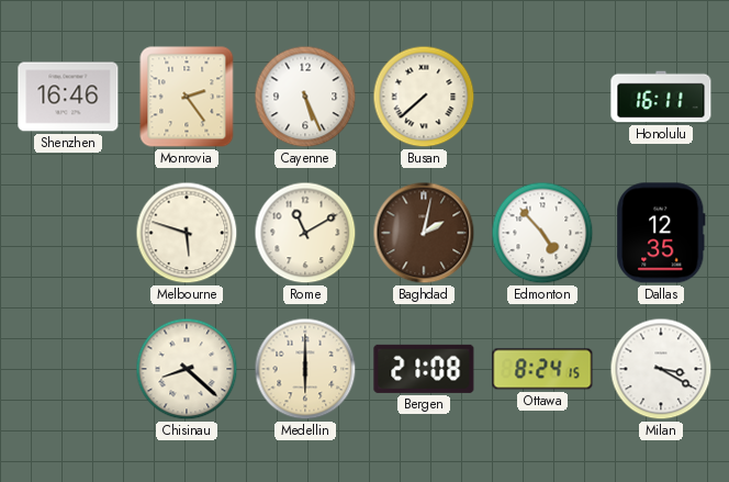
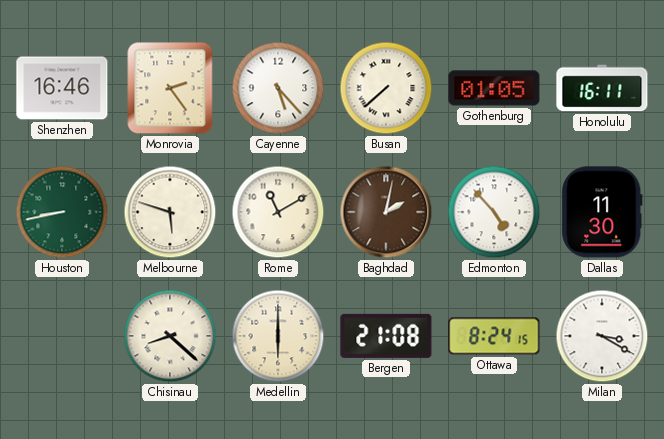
Cayenne: 5:26 -> 5:23
Gothenburg: none -> 01:05
Houston: none -> 8:43
Dallas: 12:35 -> 11:30
